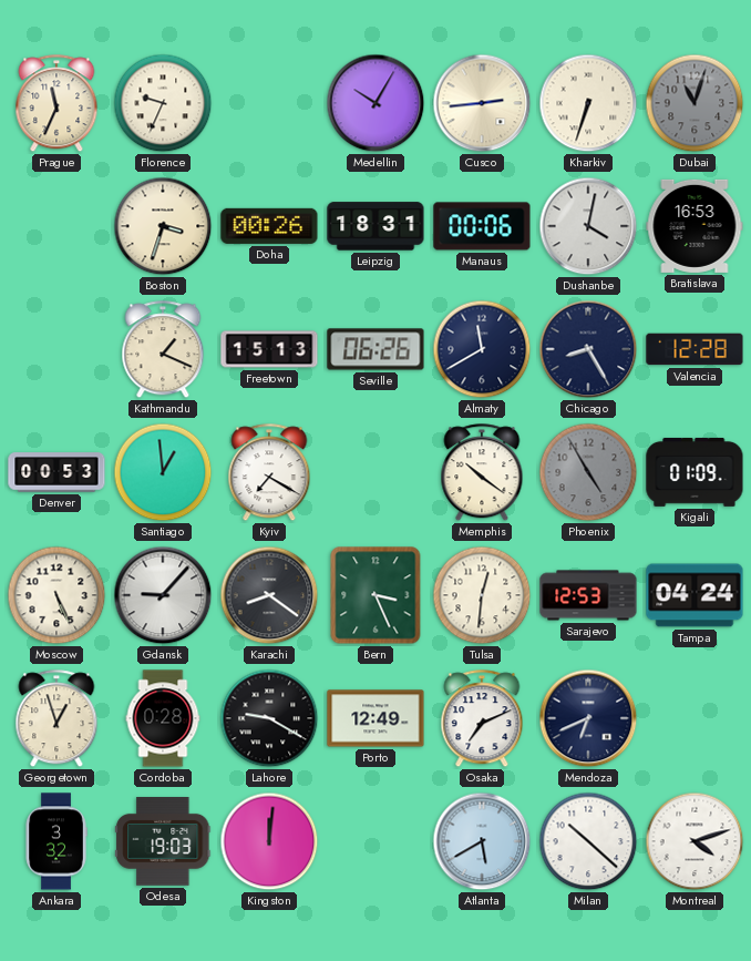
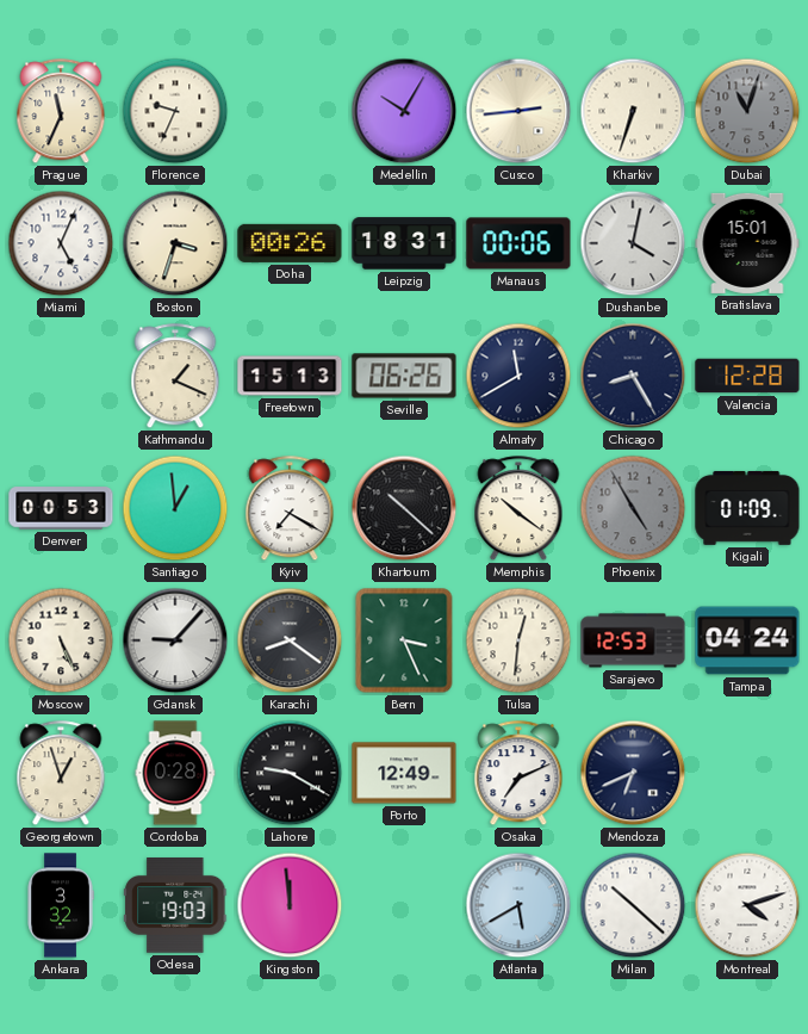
Miami: none -> 5:04
Bratislava: 16:53 -> 15:01
Khartoum: none -> 10:22
Kingston: 12:01 -> 11:59
